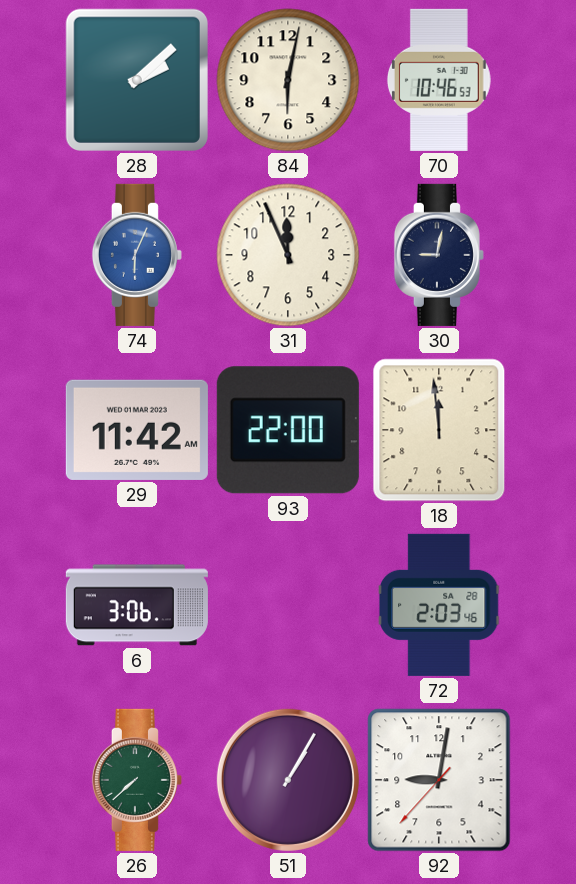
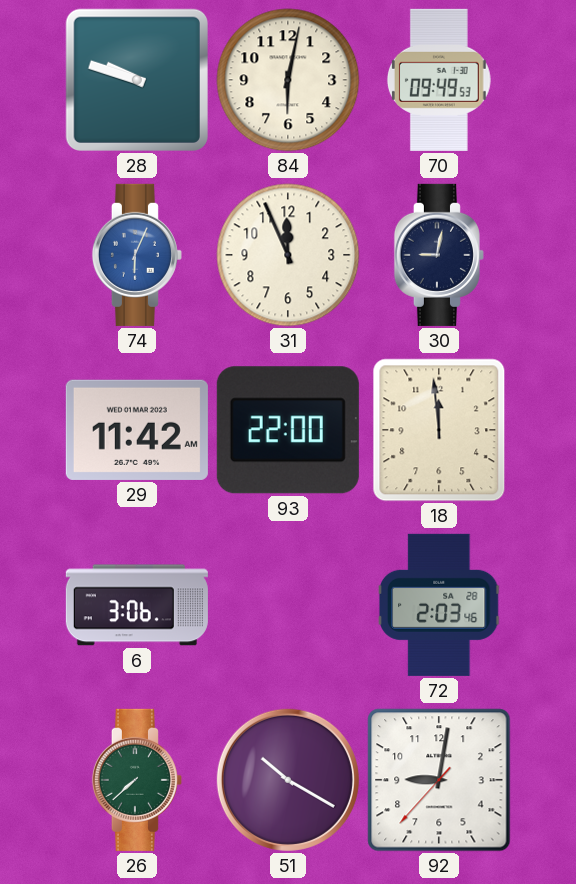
28: 2:08 -> 9:48
70: 10:46 -> 09:49
51: 1:05 -> 10:20
